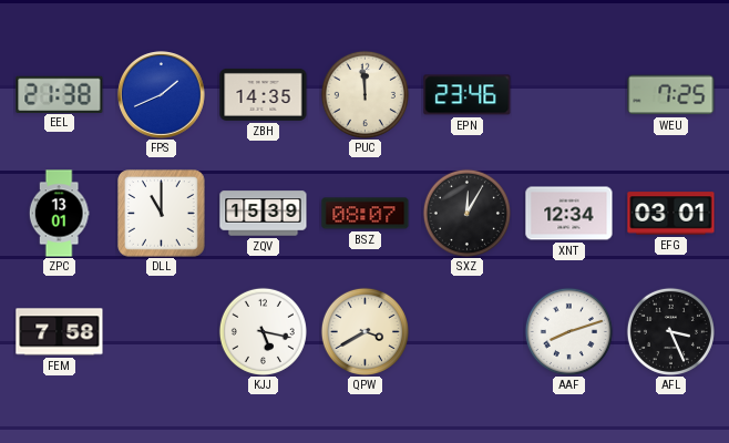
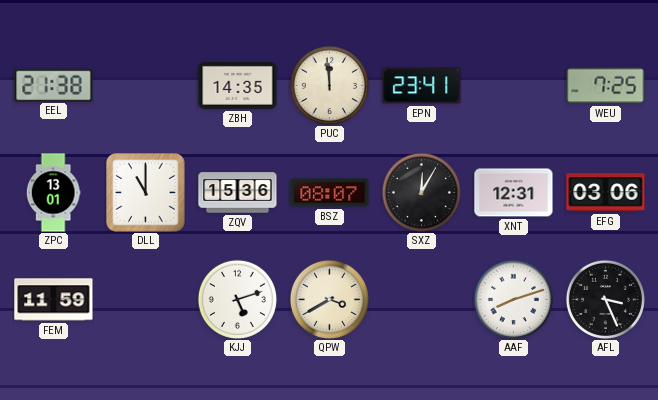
FPS: 1:41 -> none
EPN: 23:46 -> 23:41
ZQV: 15:39 -> 15:36
XNT: 12:34 -> 12:31
EFG: 03:01 -> 03:06
FEM: 7:58 -> 11:59
KJJ: 5:17 -> 5:12
